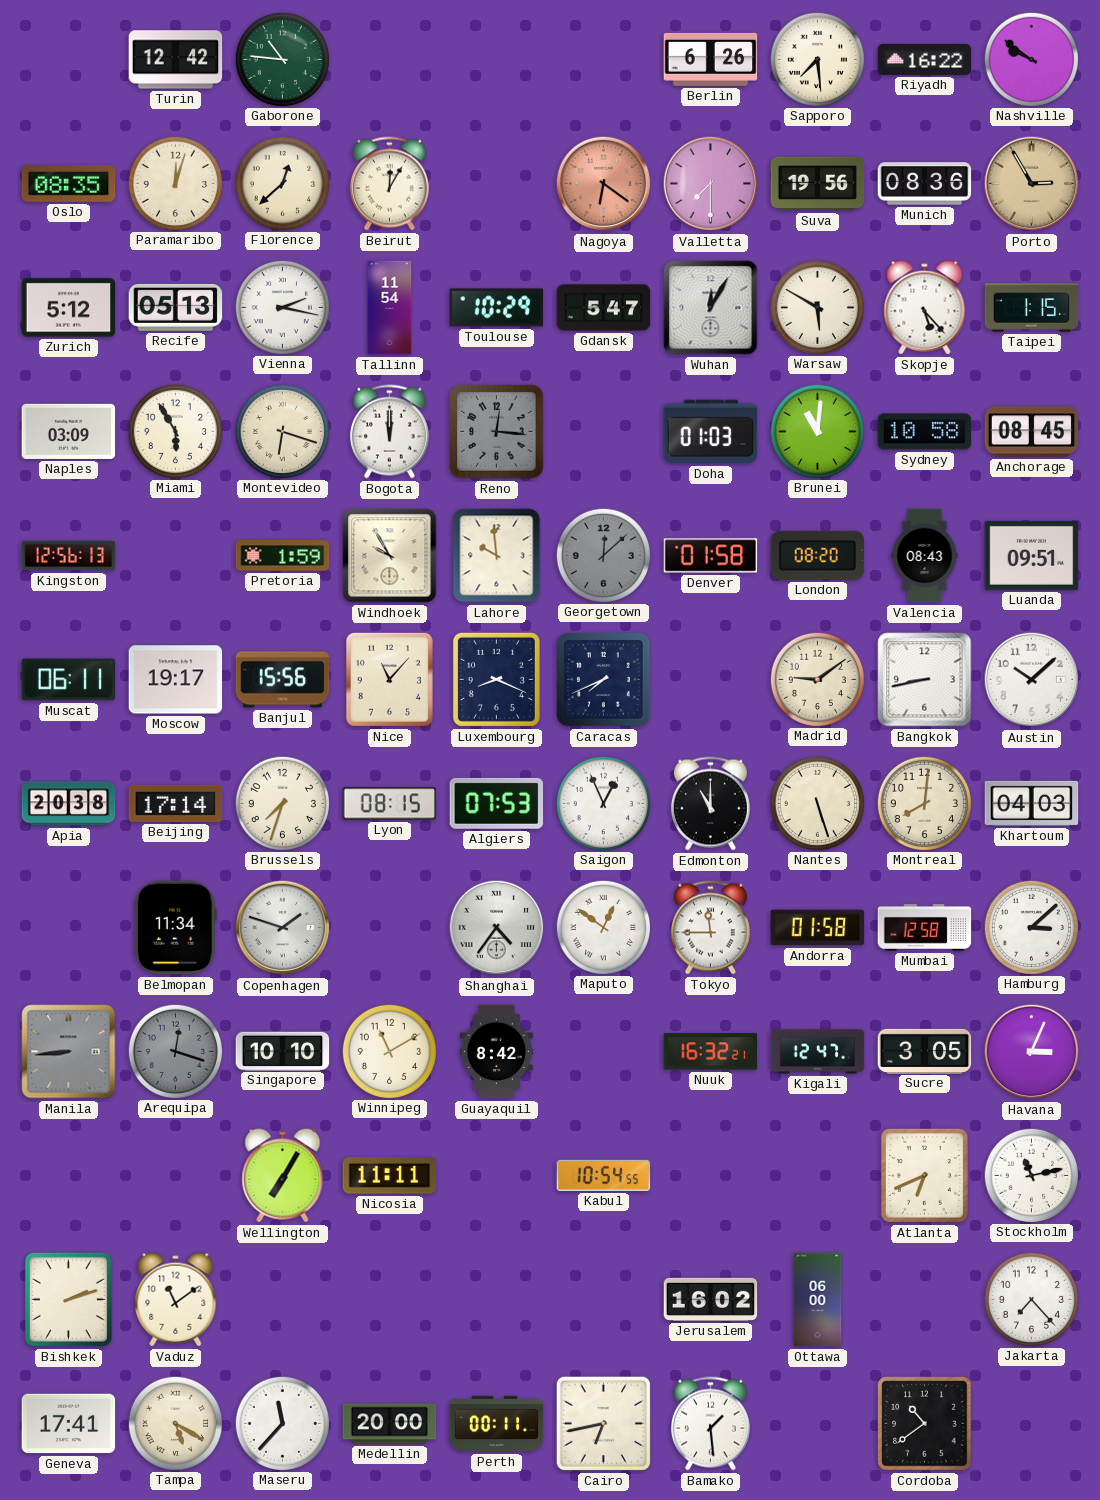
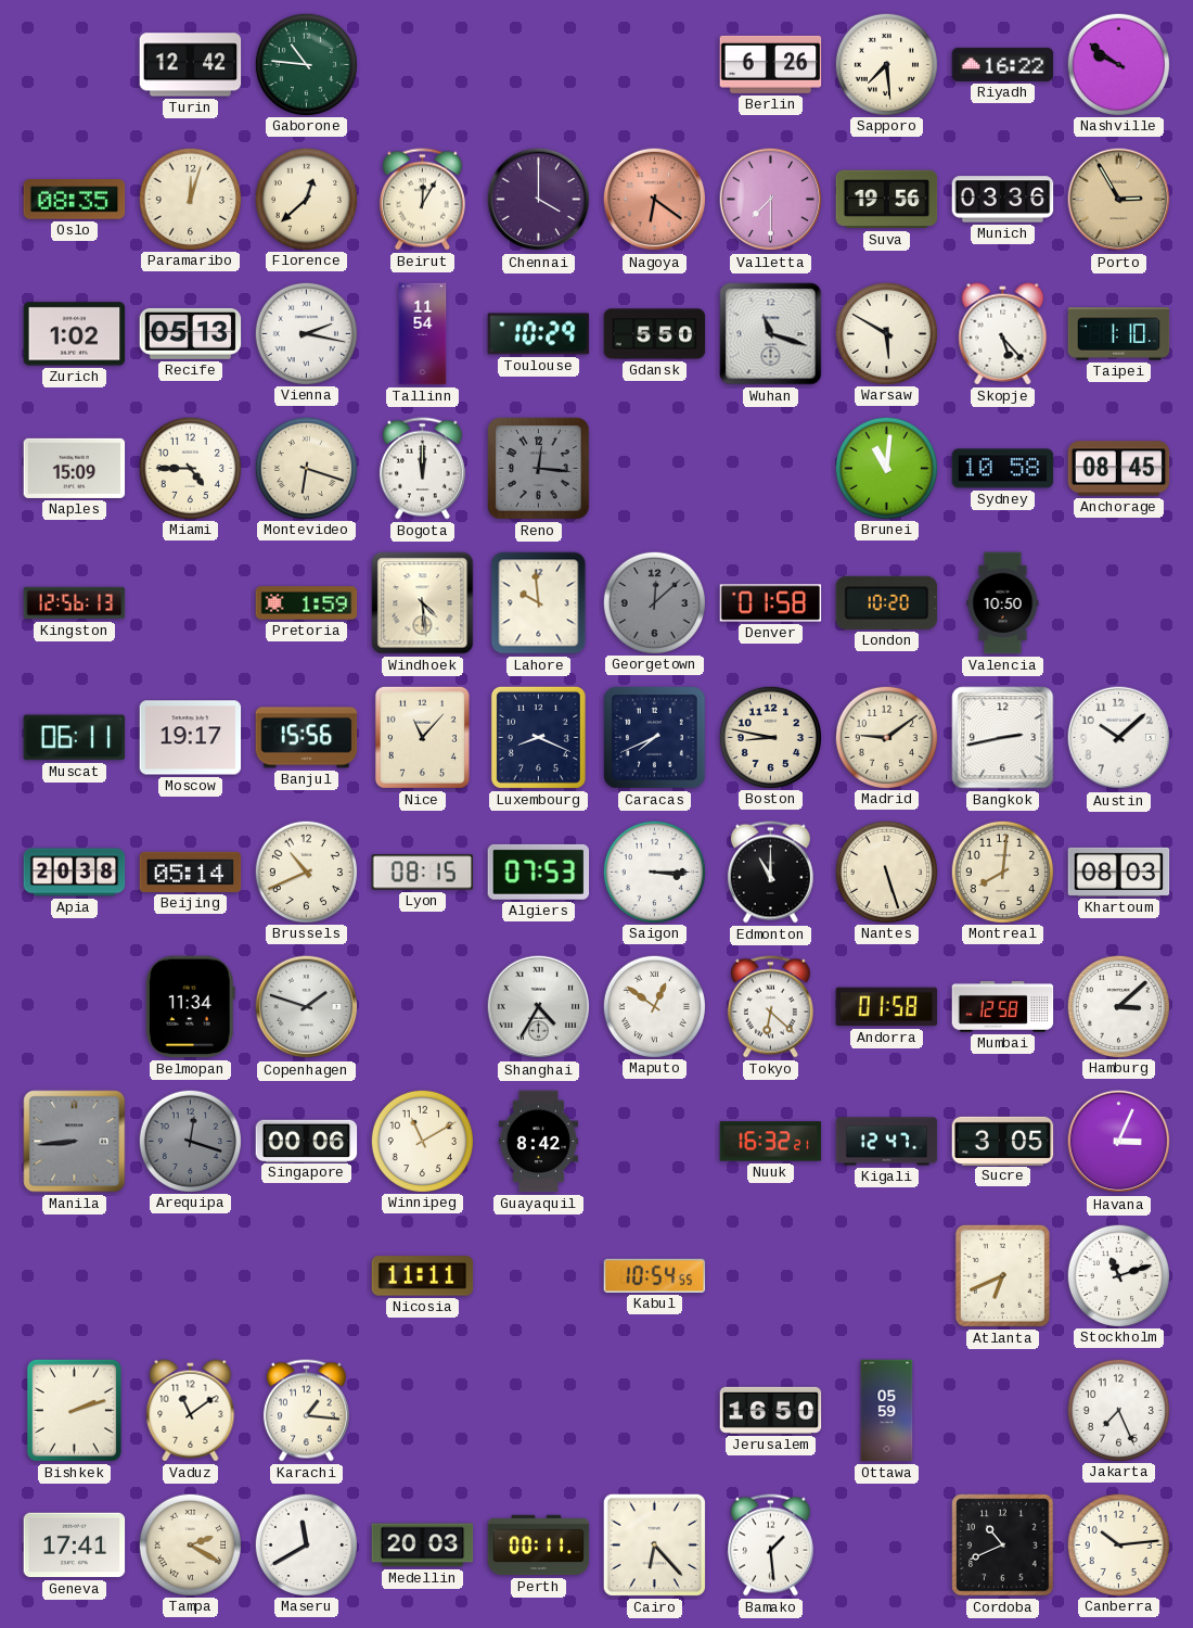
Chennai: none -> 4:00
Munich: 08:36 -> 03:36
Zurich: 5:12 -> 1:02
Gdansk: 5:47 -> 5:50
Wuhan: 12:05 -> 11:18
Taipei: 1:15 -> 1:10
Naples: 03:09 -> 15:09
Miami: 5:55 -> 4:45
Doha: 01:03 -> none
Windhoek: 9:55 -> 4:29
London: 08:20 -> 10:20
Valencia: 08:43 -> 10:50
Luanda: 09:51 -> none
Boston: none -> 8:47
Bangkok: 8:43 -> 2:43
Beijing: 17:14 -> 05:14
Brussels: 7:33 -> 10:41
Saigon: 12:56 -> 3:15
Khartoum: 04:03 -> 08:03
Shanghai: 4:36 -> 4:35
Tokyo: 11:45 -> 6:22
Singapore: 10:10 -> 00:06
Wellington: 7:05 -> none
Stockholm: 11:13 -> 11:12
Karachi: none -> 1:16
Jerusalem: 16:02 -> 16:50
Ottawa: 06:00 -> 05:59
Jakarta: 7:23 -> 7:26
Tampa: 5:20 -> 2:20
Maseru: 11:37 -> 11:40
Medellin: 20:00 -> 20:03
Cairo: 6:43 -> 6:23
Cordoba: 10:39 -> 10:41
Canberra: none -> 10:14
